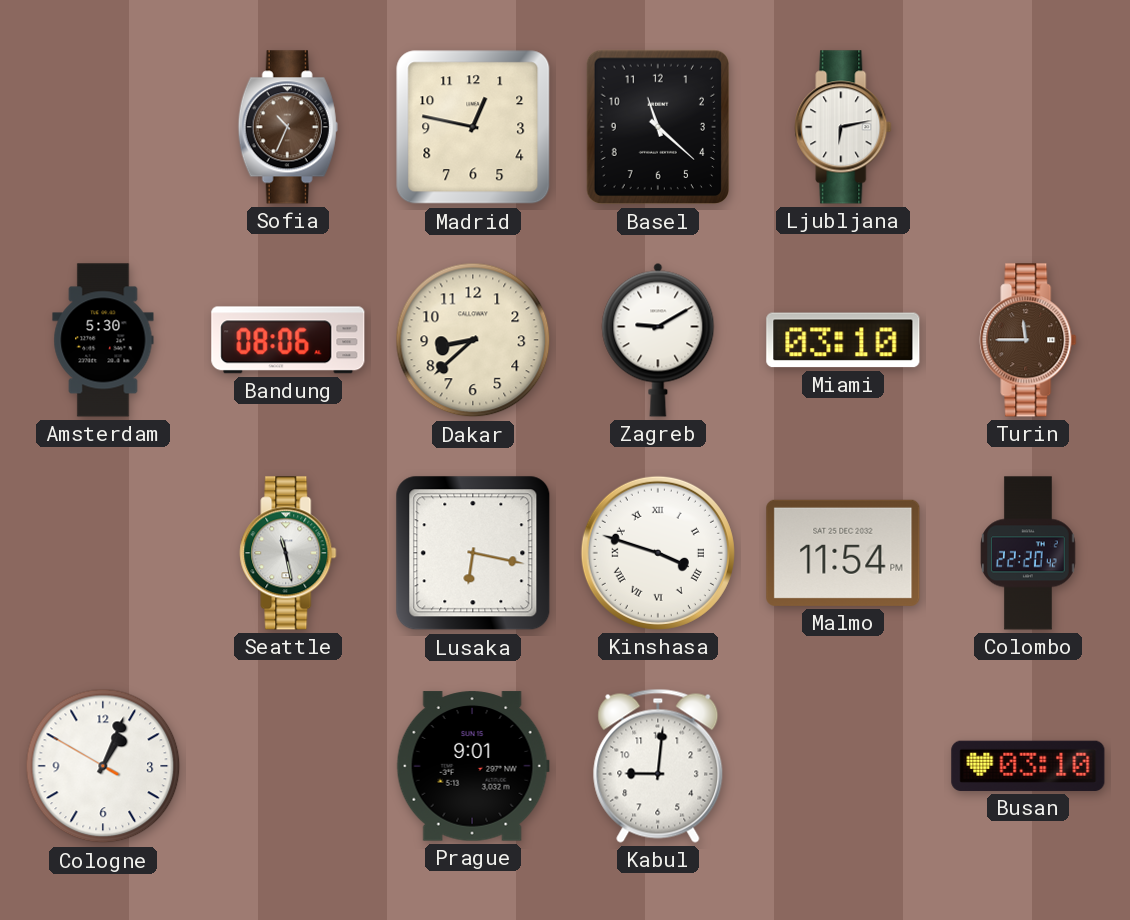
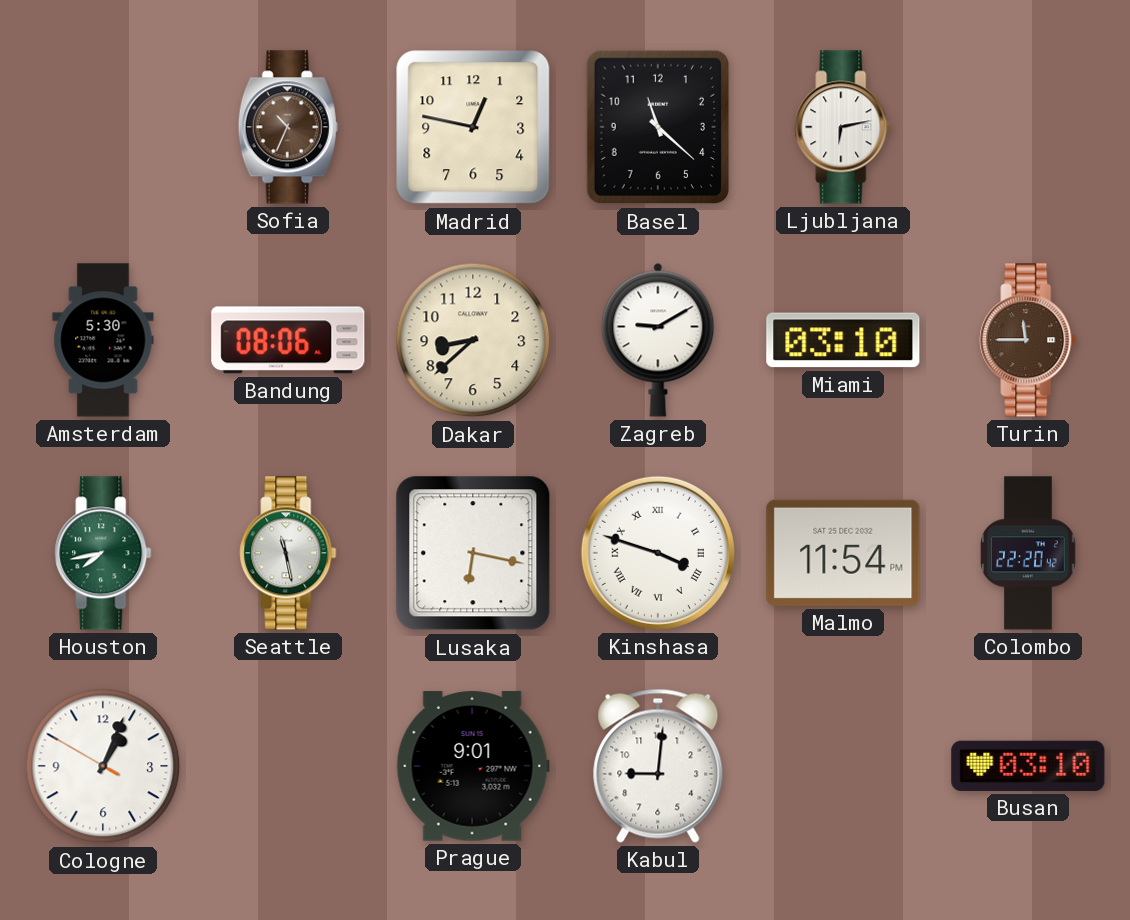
Houston: none -> 7:43
